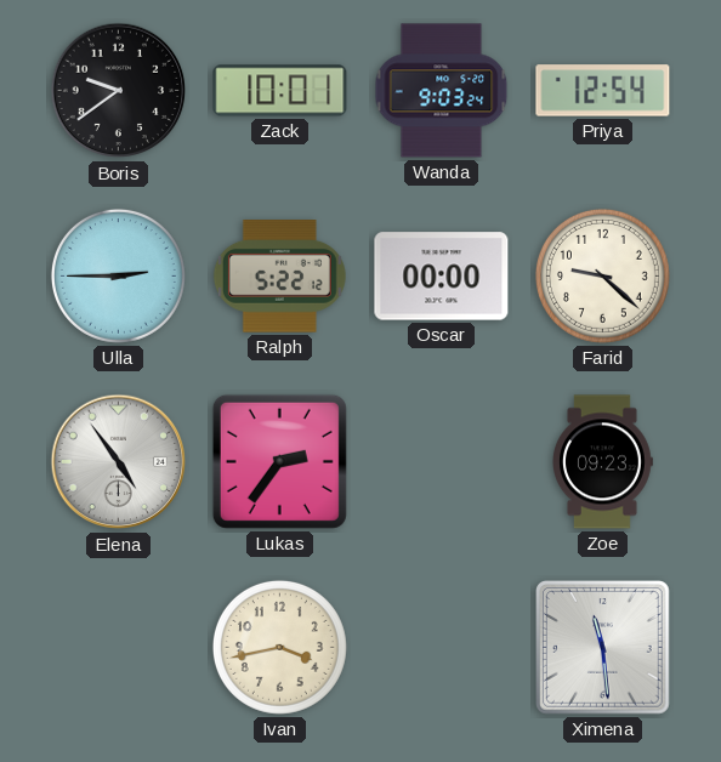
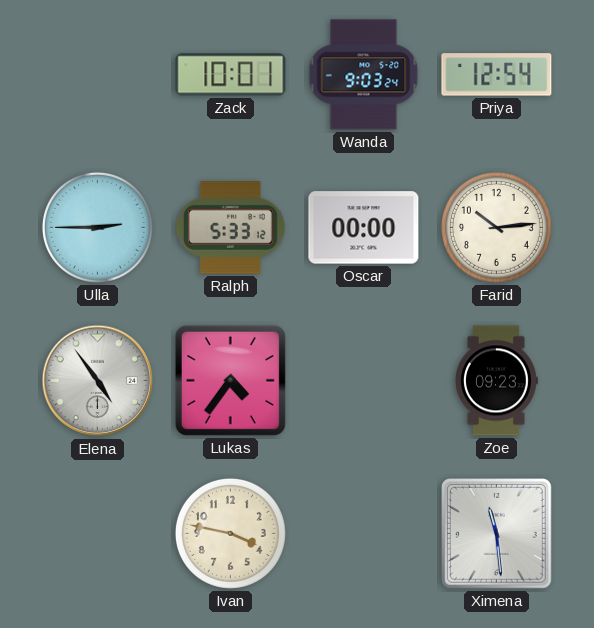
Boris: 9:39 -> none
Ralph: 5:22 -> 5:33
Farid: 9:22 -> 10:14
Lukas: 2:36 -> 4:36
Ivan: 3:43 -> 3:47
